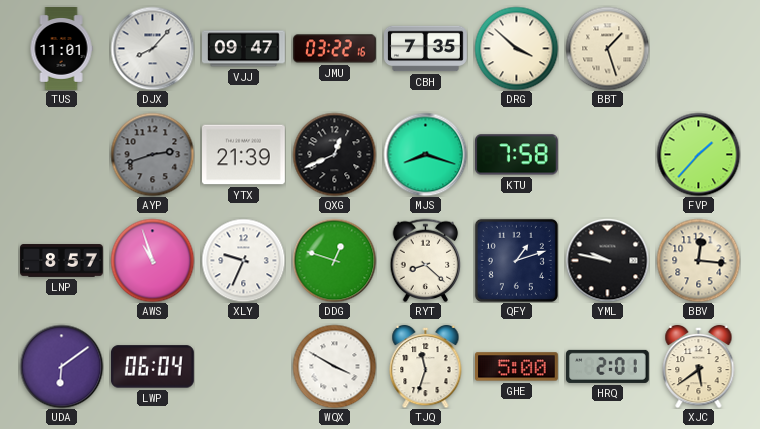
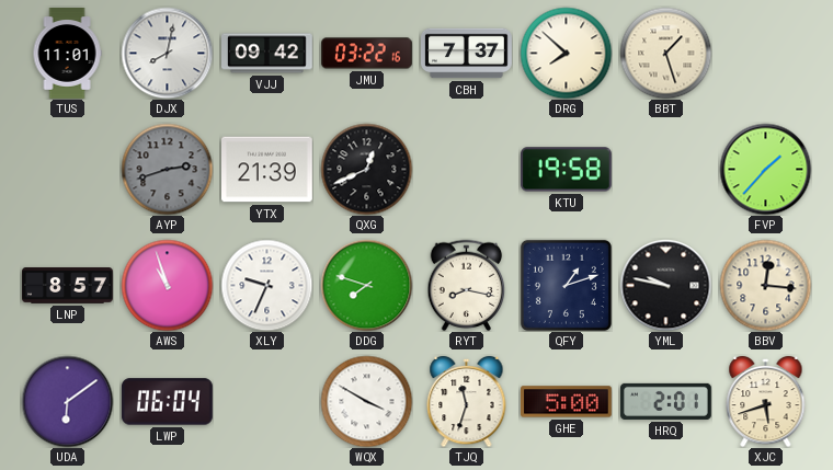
DJX: 8:07 -> 8:02
VJJ: 09:47 -> 09:42
CBH: 7:35 -> 7:37
DRG: 3:52 -> 7:52
MJS: 8:18 -> none
KTU: 7:58 -> 19:58
DDG: 12:48 -> 7:48
RYT: 8:22 -> 8:17
XJC: 5:39 -> 5:42
